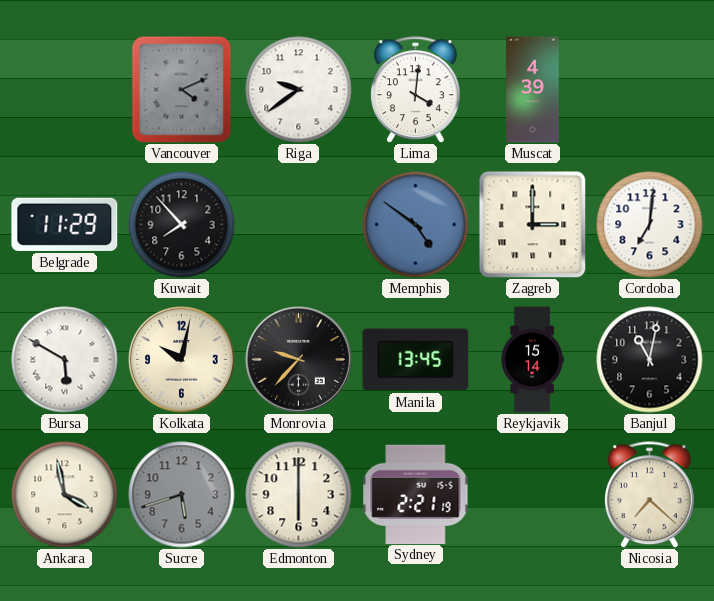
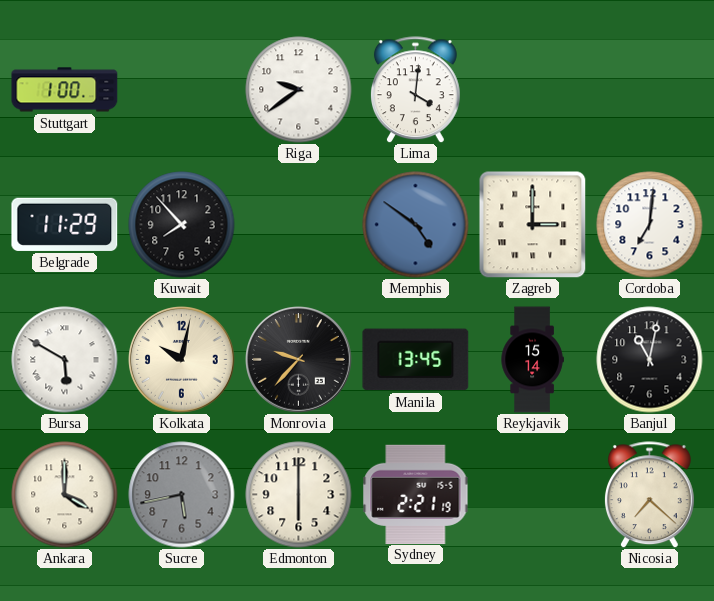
Stuttgart: none -> 1:00
Vancouver: 4:11 -> none
Muscat: 4:39 -> none
Ankara: 3:58 -> 4:00
Sucre: 5:42 -> 5:43
